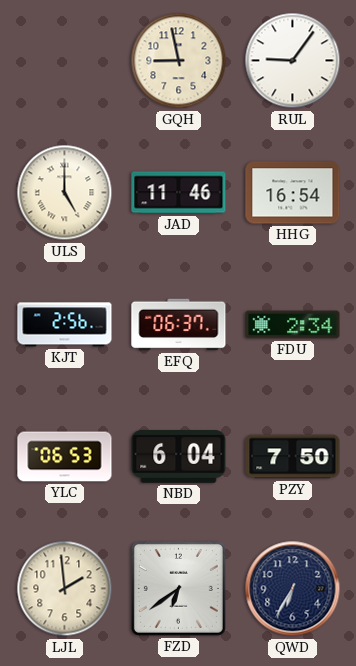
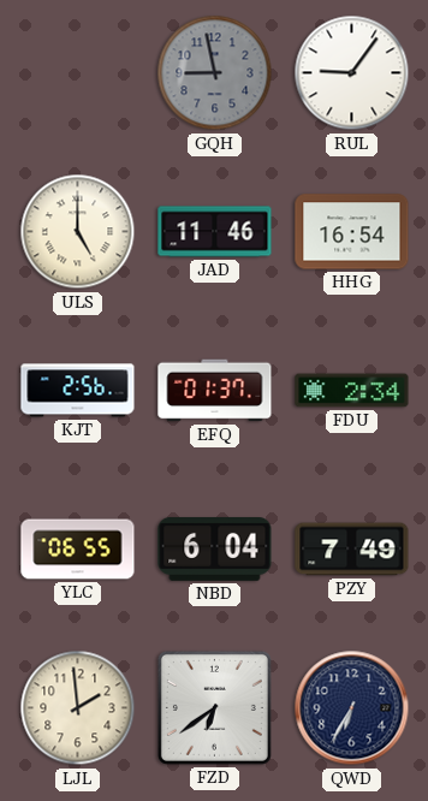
GQH dial: cream -> grey
EFQ: 06:37 -> 01:37
YLC: 06:53 -> 06:55
PZY: 7:50 -> 7:49
